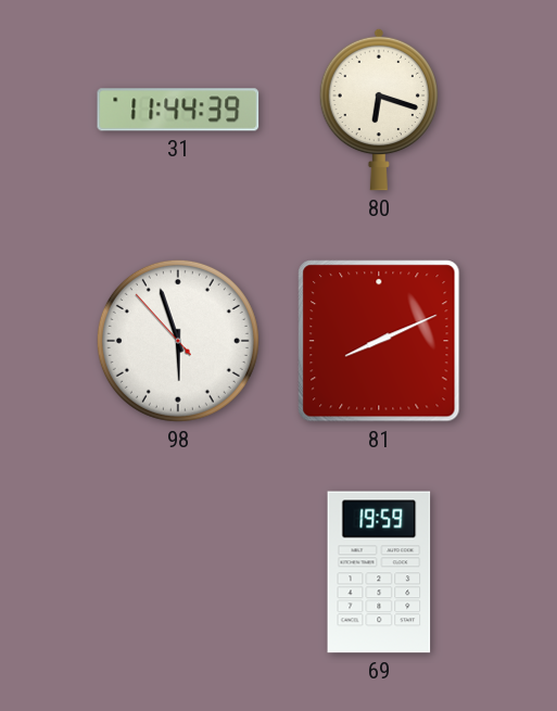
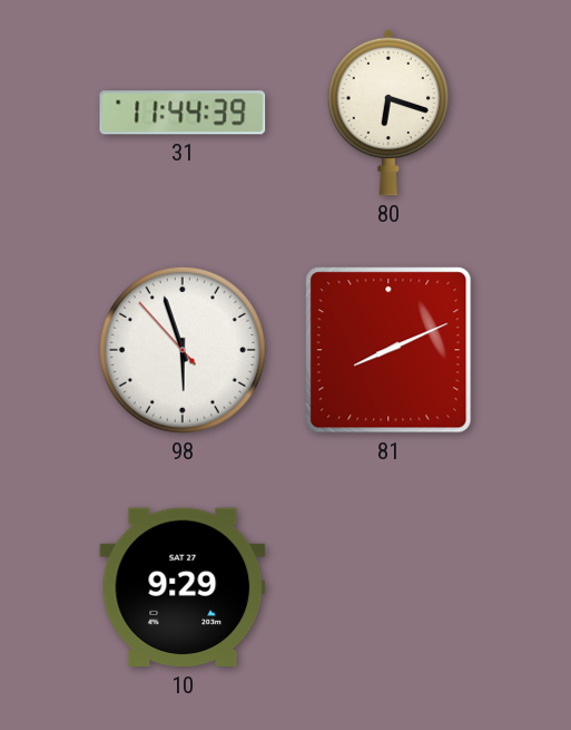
10: none -> 9:29
69: 19:59 -> none
